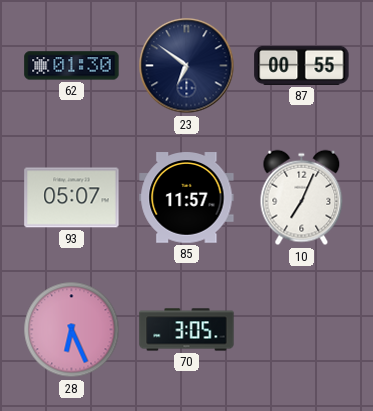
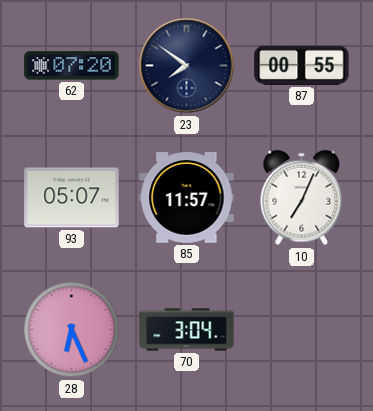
62: 01:30 -> 07:20
23: 6:51 -> 7:51
70: 3:05 -> 3:04
